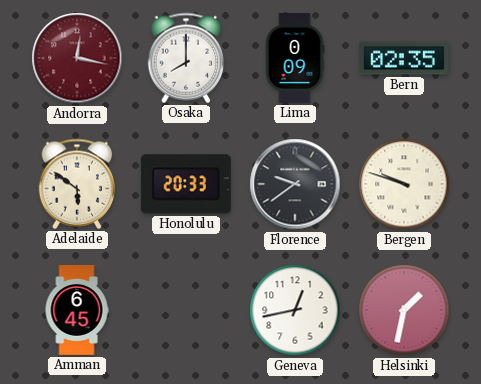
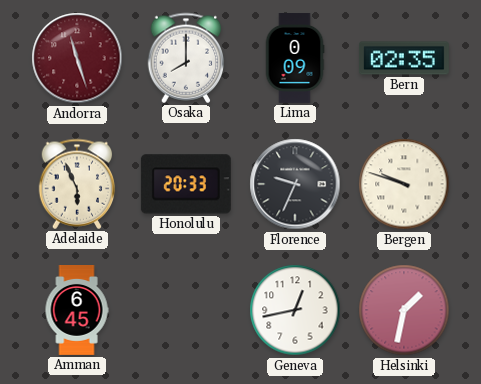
Andorra: 12:17 -> 11:27
Adelaide: 5:51 -> 5:56
Florence: 9:39 -> 9:34
